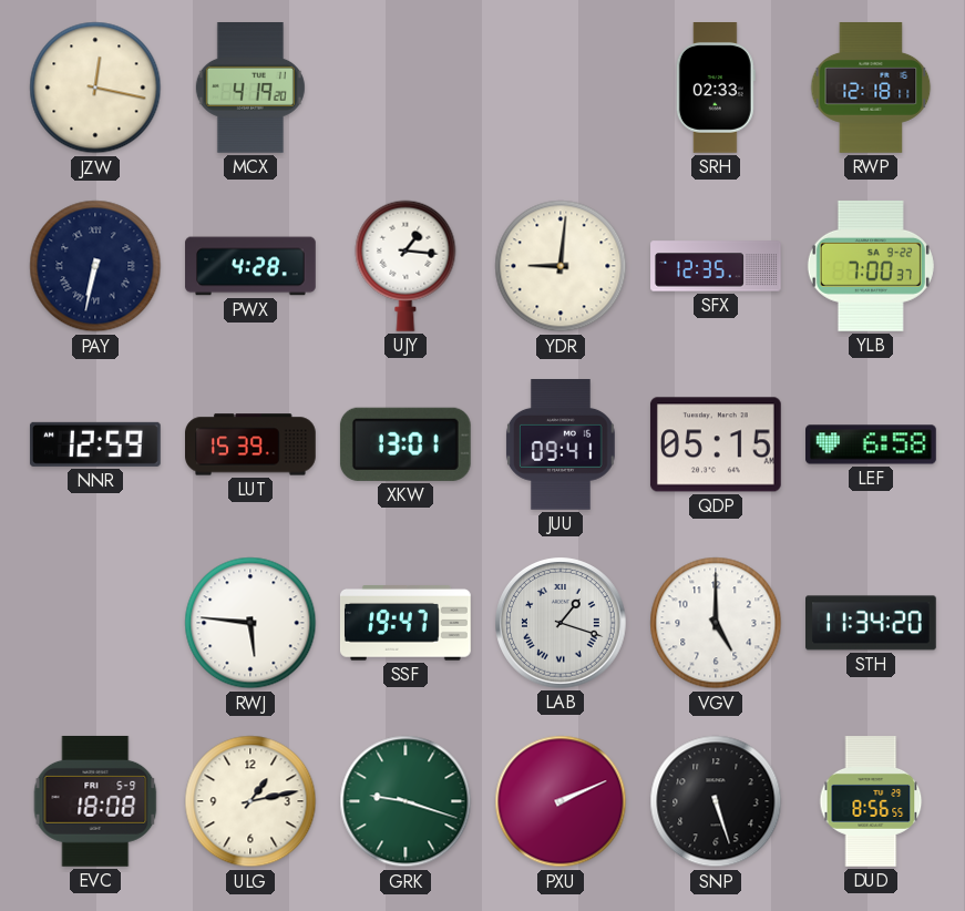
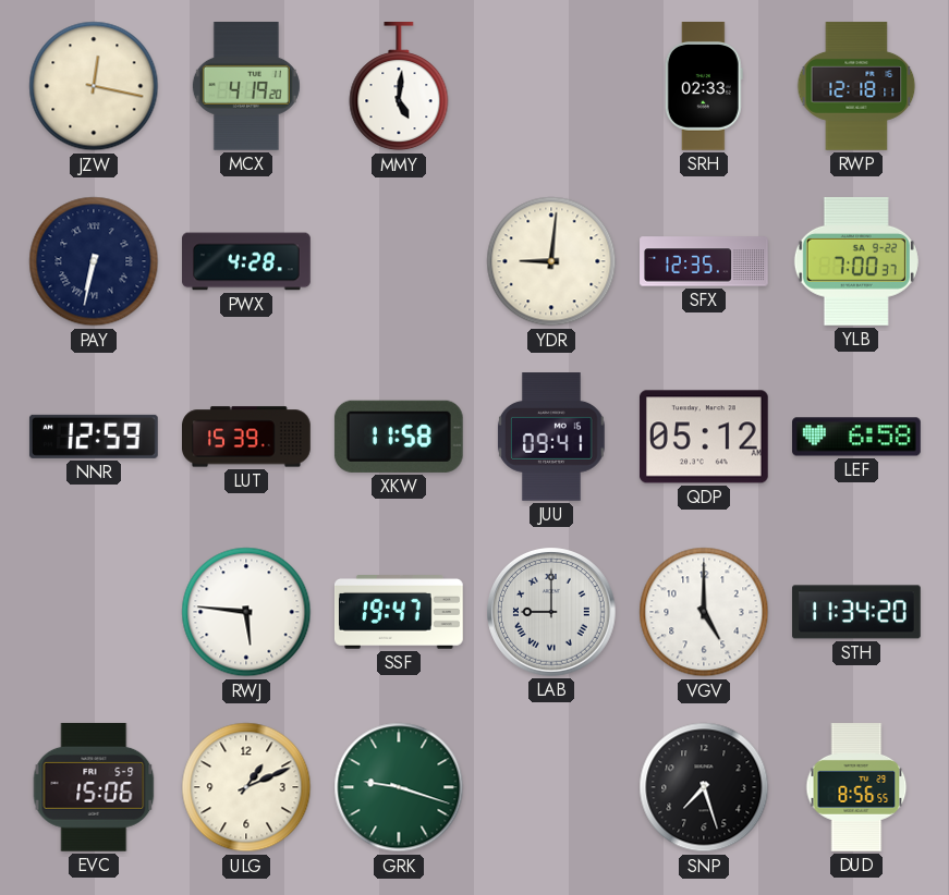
MMY: none -> 5:01
UJY: 1:16 -> none
XKW: 13:01 -> 11:58
QDP: 05:15 -> 05:12
LAB: 1:18 -> 9:00
EVC: 18:08 -> 15:06
ULG: 1:13 -> 1:11
PXU: 2:11 -> none
SNP: 5:27 -> 7:27
